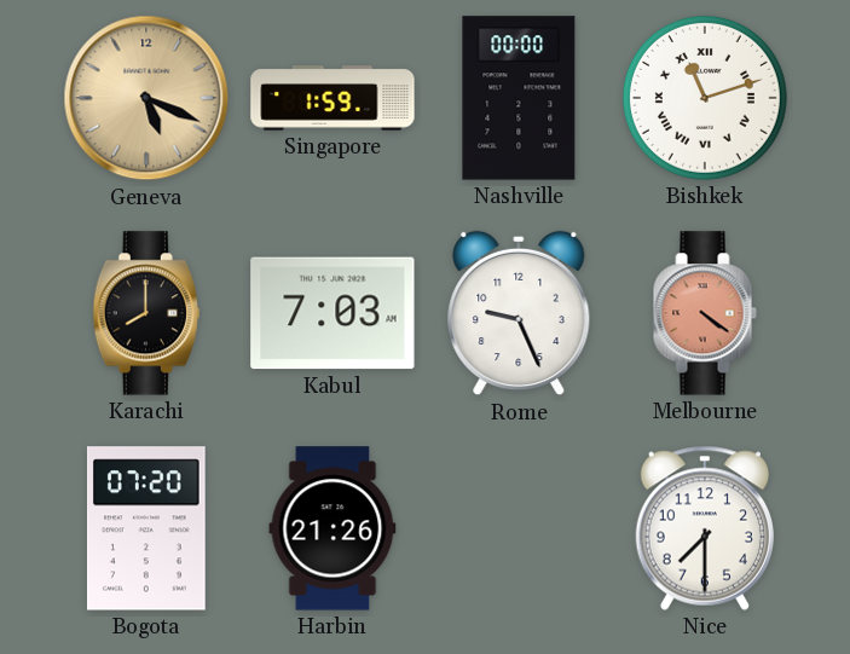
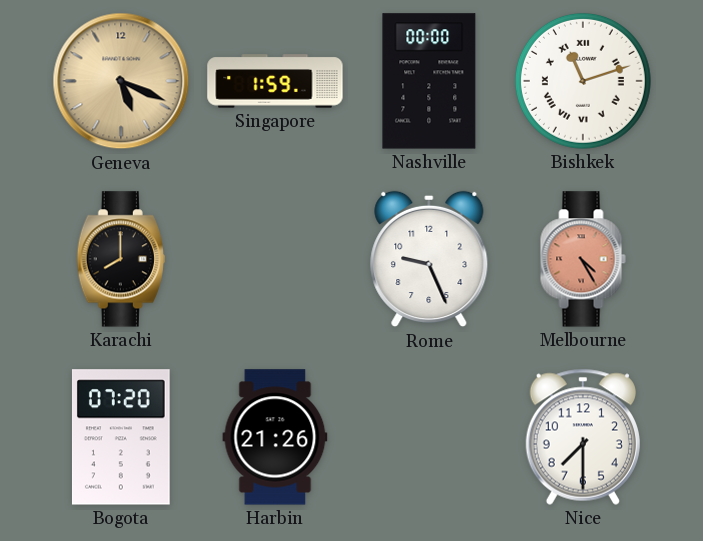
Kabul: 7:03 -> none
Melbourne: 4:21 -> 4:25
